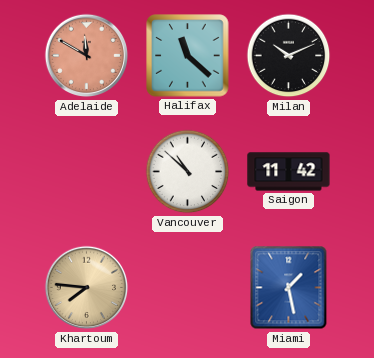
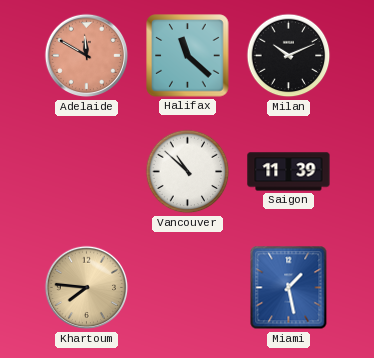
Saigon: 11:42 -> 11:39
